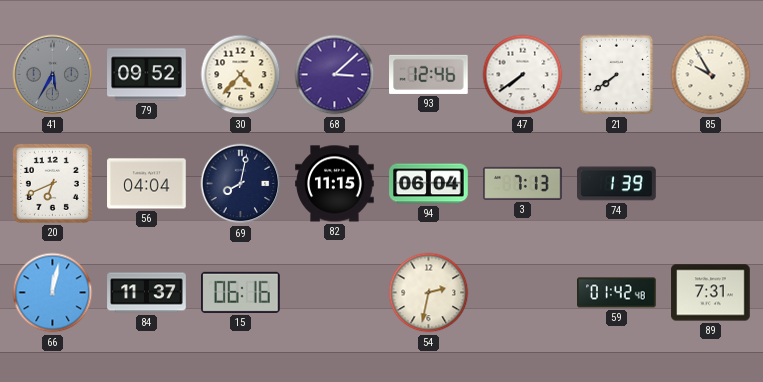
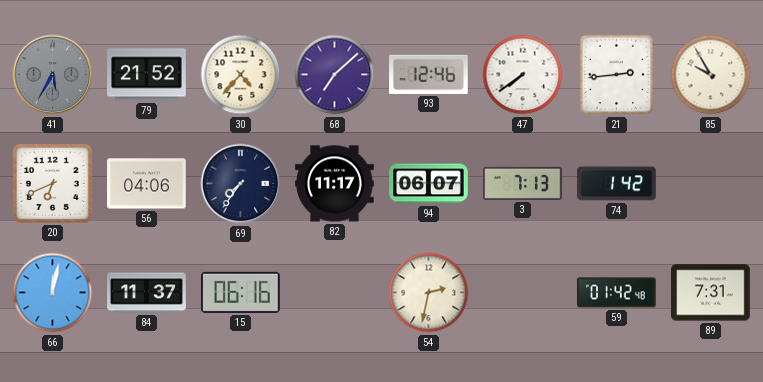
79: 09:52 -> 21:52
68: 3:08 -> 7:08
21: 7:39 -> 2:44
56: 04:04 -> 04:06
69: 8:02 -> 7:36
82: 11:15 -> 11:17
94: 06:04 -> 06:07
74: 1:39 -> 1:42
